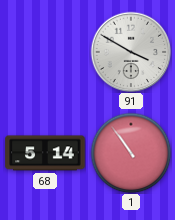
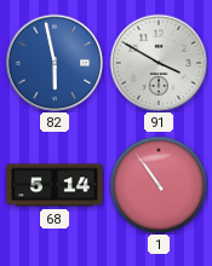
82: none -> 5:58
